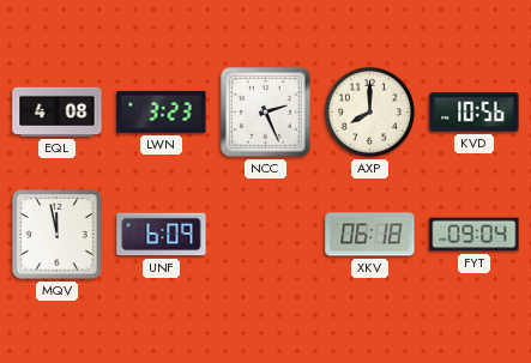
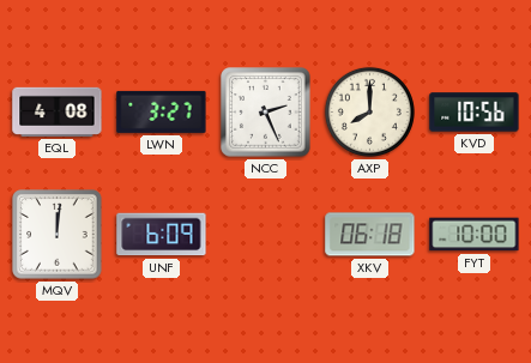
LWN: 3:23 -> 3:27
MQV: 11:58 -> 12:01
FYT: 09:04 -> 10:00
